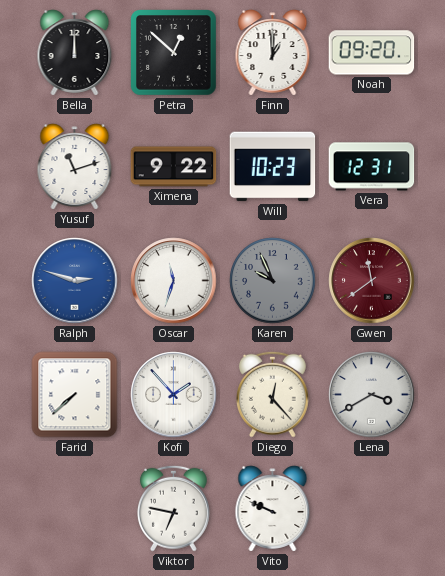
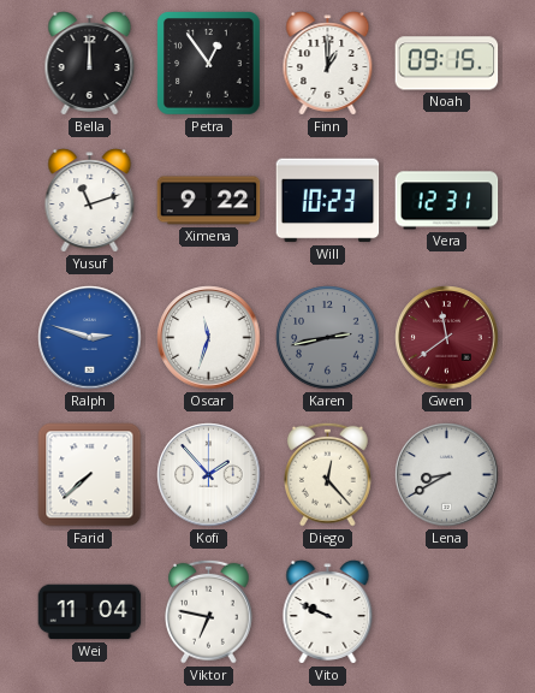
Petra: 12:52 -> 12:54
Noah: 09:20 -> 09:15
Karen: 9:56 -> 2:43
Lena: 3:40 -> 8:40
Wei: none -> 11:04
